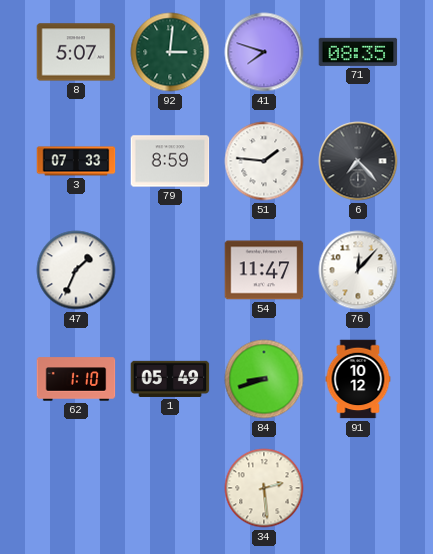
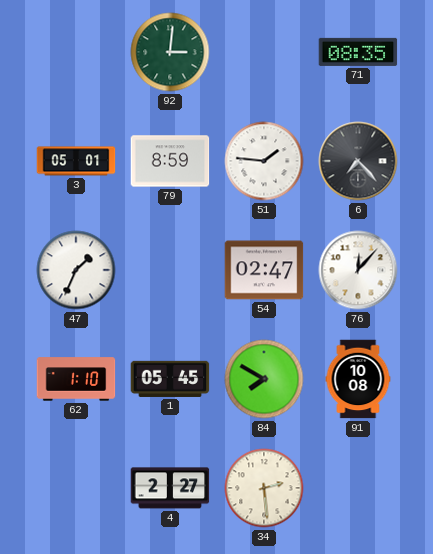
8: 5:07 -> none
41: 7:48 -> none
3: 07:33 -> 05:01
54: 11:47 -> 02:47
1: 05:49 -> 05:45
84: 8:42 -> 7:50
91: 10:12 -> 10:08
4: none -> 2:27
